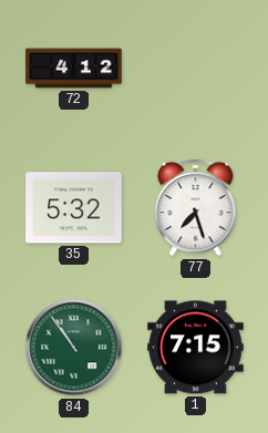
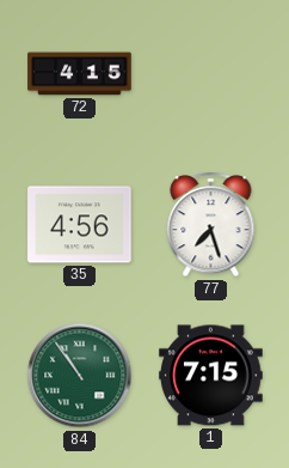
72: 4:12 -> 4:15
35: 5:32 -> 4:56
